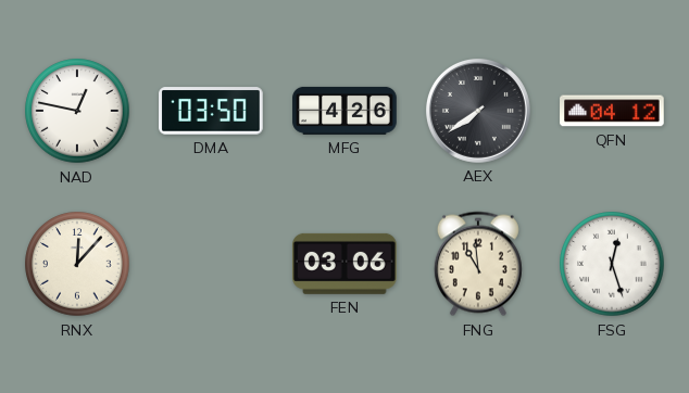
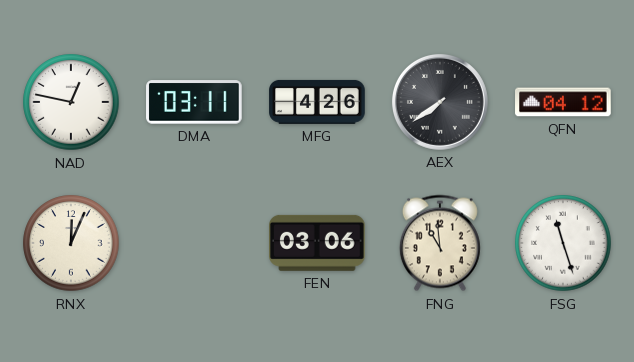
DMA: 03:50 -> 03:11
RNX: 12:07 -> 12:04
FSG: 12:27 -> 11:27
